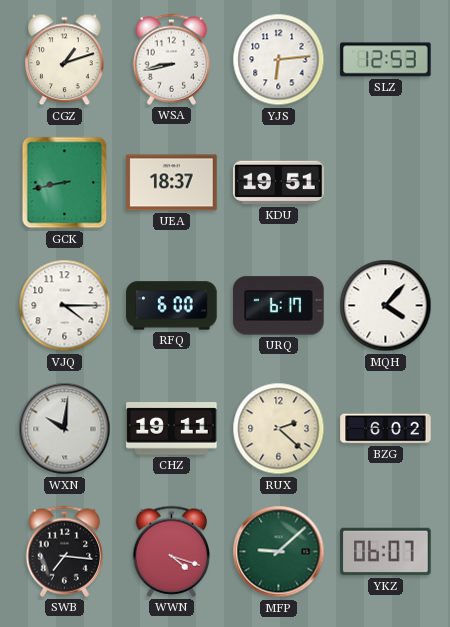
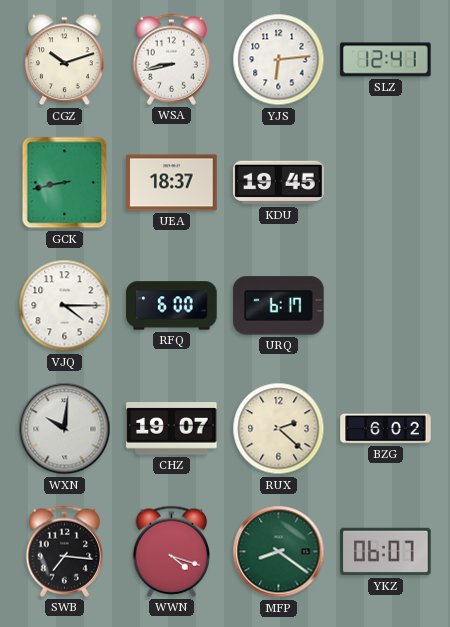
CGZ: 1:12 -> 10:12
SLZ: 12:53 -> 12:41
KDU: 19:51 -> 19:45
MQH: 4:07 -> none
CHZ: 19:11 -> 19:07
MFP: 9:08 -> 8:21
